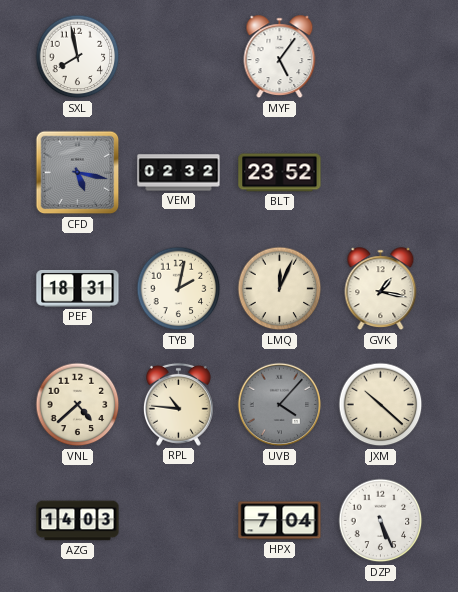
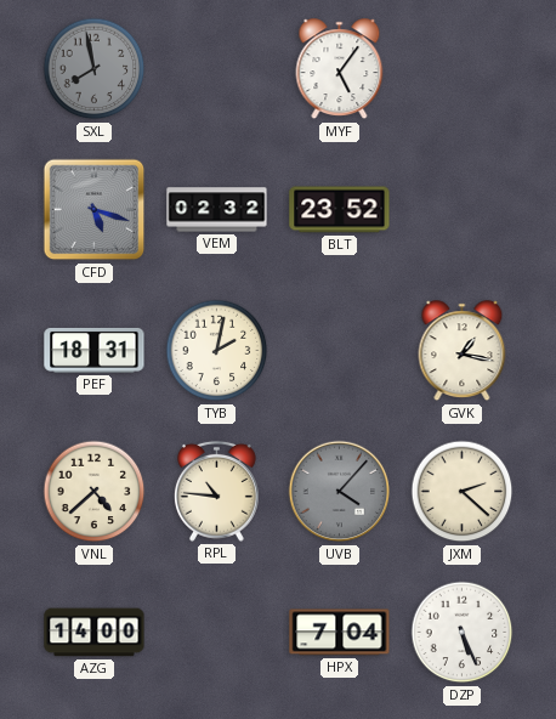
SXL dial: white -> grey
CFD: 5:17 -> 5:18
LMQ: 12:04 -> none
JXM: 10:22 -> 2:22
AZG: 14:03 -> 14:00
